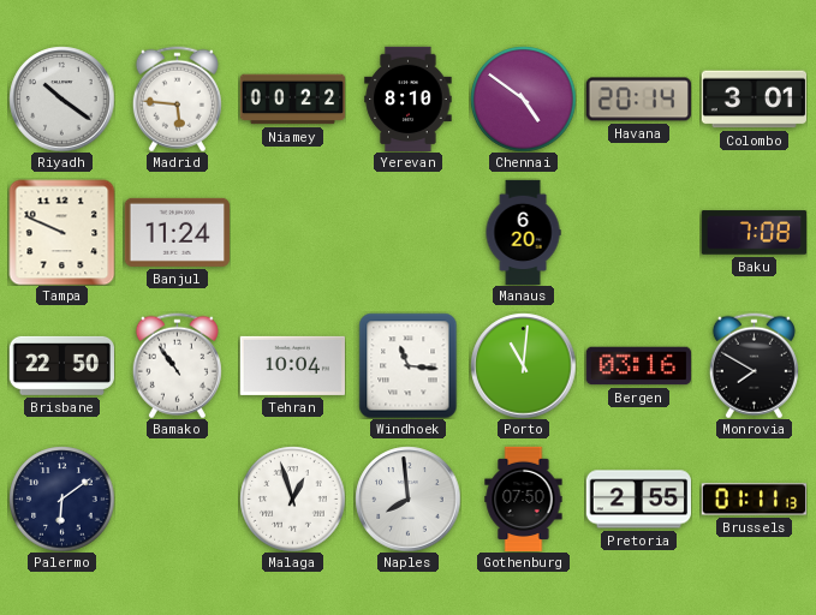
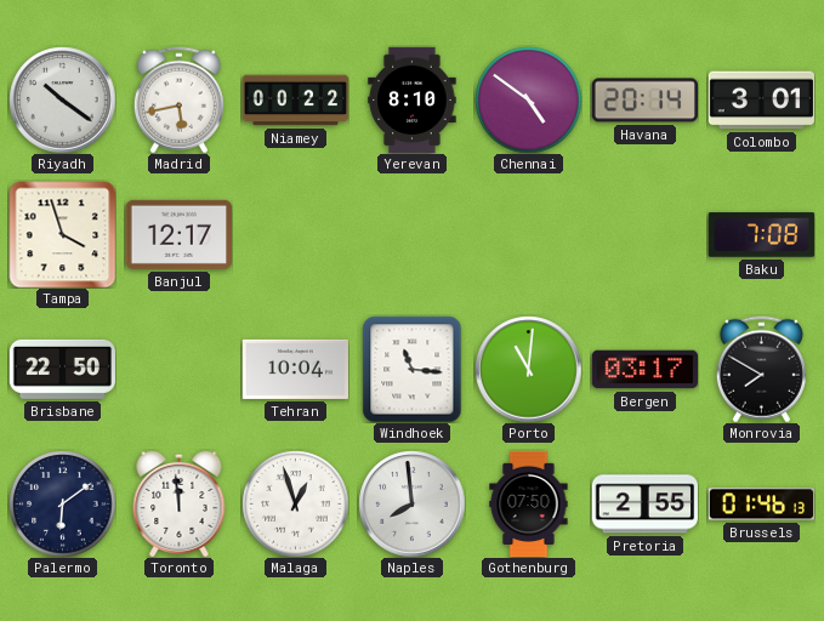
Madrid: 5:46 -> 5:43
Tampa: 9:49 -> 3:57
Banjul: 11:24 -> 12:17
Manaus: 6:20 -> none
Bamako: 10:54 -> none
Bergen: 03:16 -> 03:17
Toronto: none -> 11:59
Brussels: 01:11 -> 01:46
